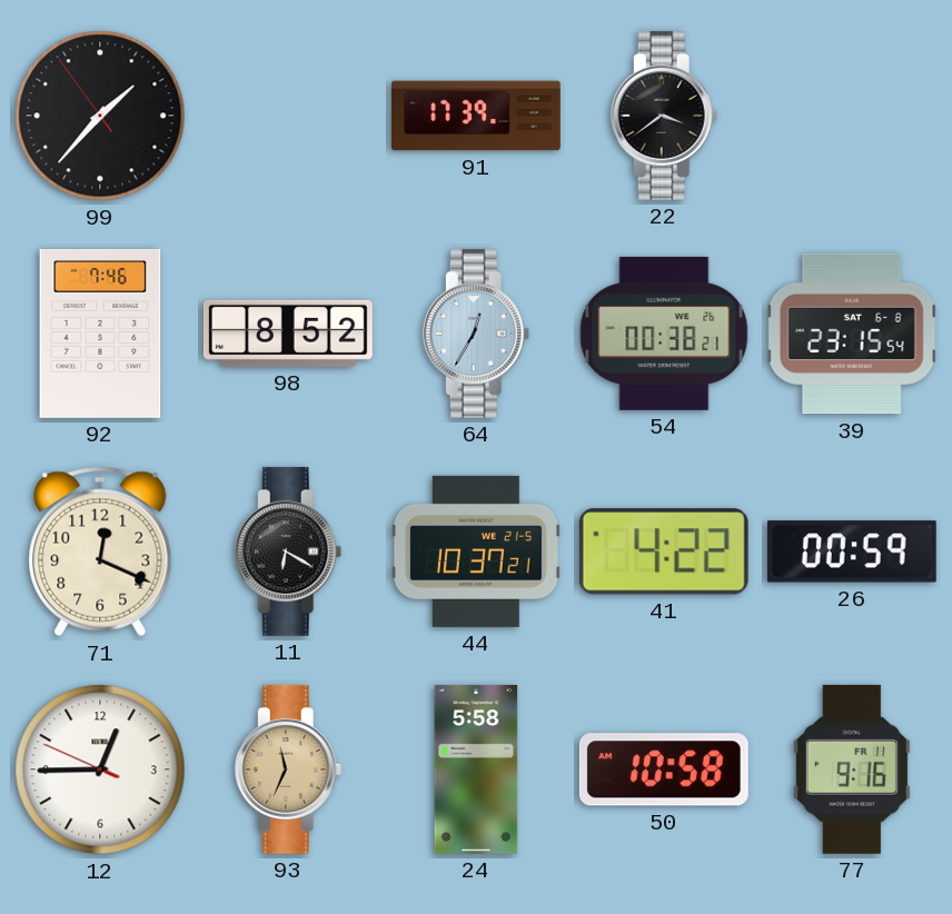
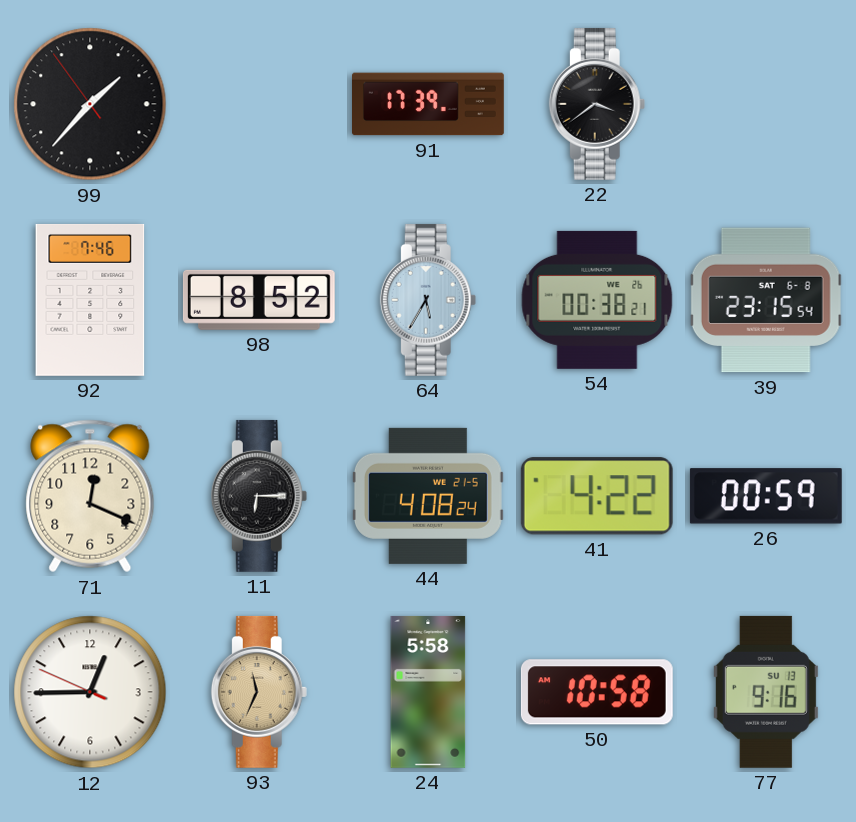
64: 12:35 -> 5:35
11: 6:20 -> 6:15
44: 10:37 -> 4:08
77 date: FR 11 -> SU 13
